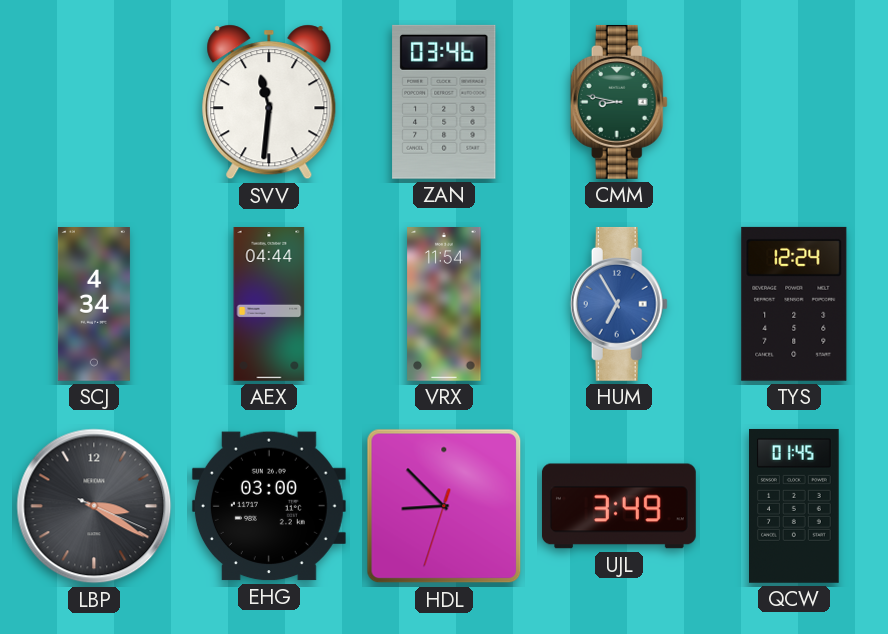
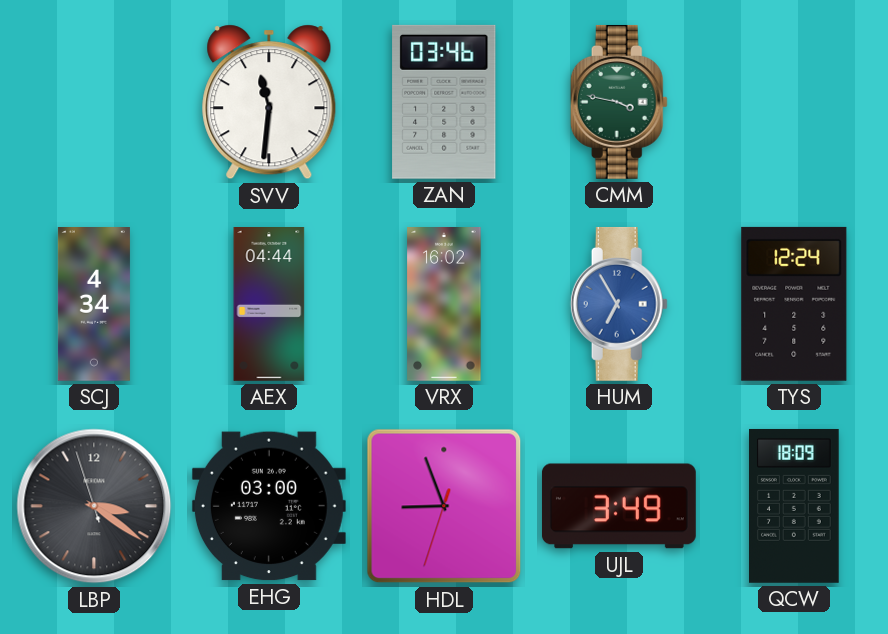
CMM: 8:47 -> 3:47
VRX: 11:54 -> 16:02
LBP: 3:20:19 -> 3:20:57
HDL: 8:52 -> 8:56
QCW: 01:45 -> 18:09
